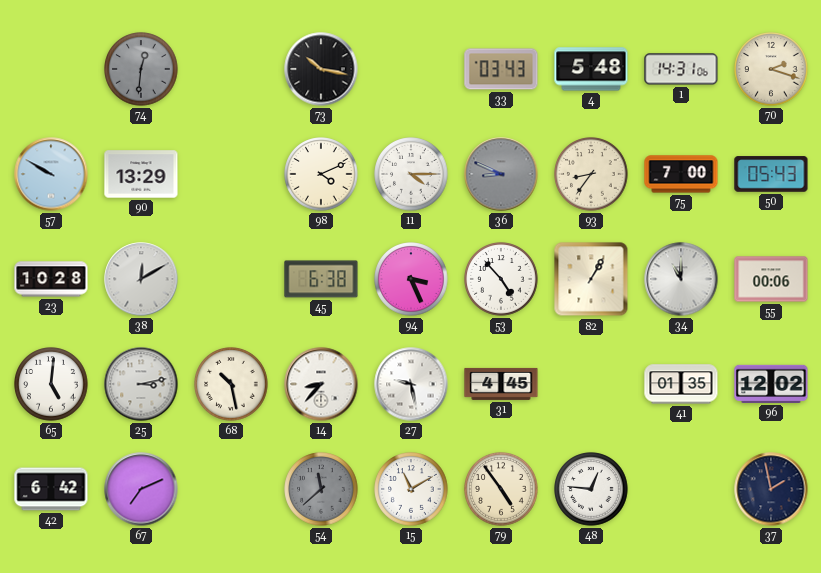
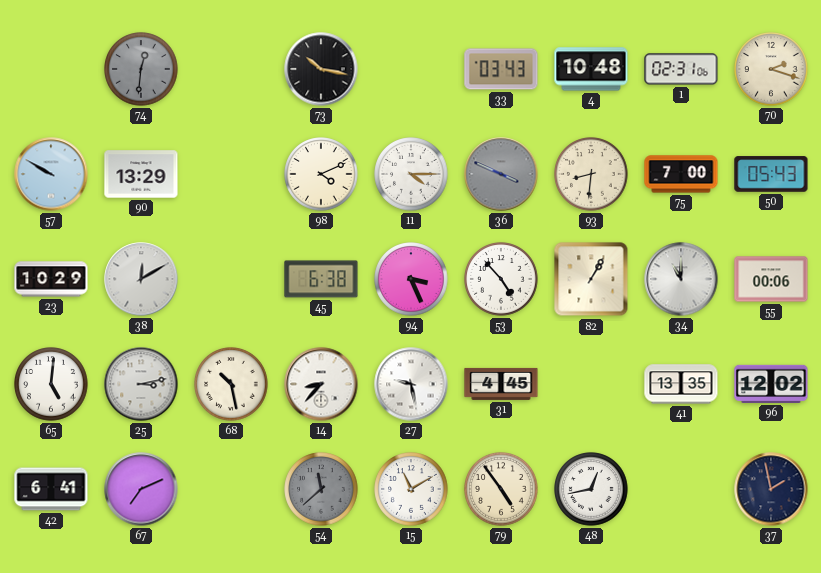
4: 5:48 -> 10:48
1: 14:31 -> 02:31
36: 8:49 -> 3:49
93: 8:36 -> 8:31
23: 10:28 -> 10:29
41: 01:35 -> 13:35
42: 6:42 -> 6:41
48: 12:46 -> 12:43
